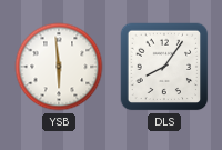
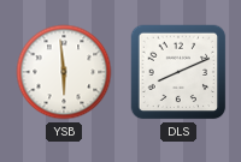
DLS: 8:06 -> 8:11
